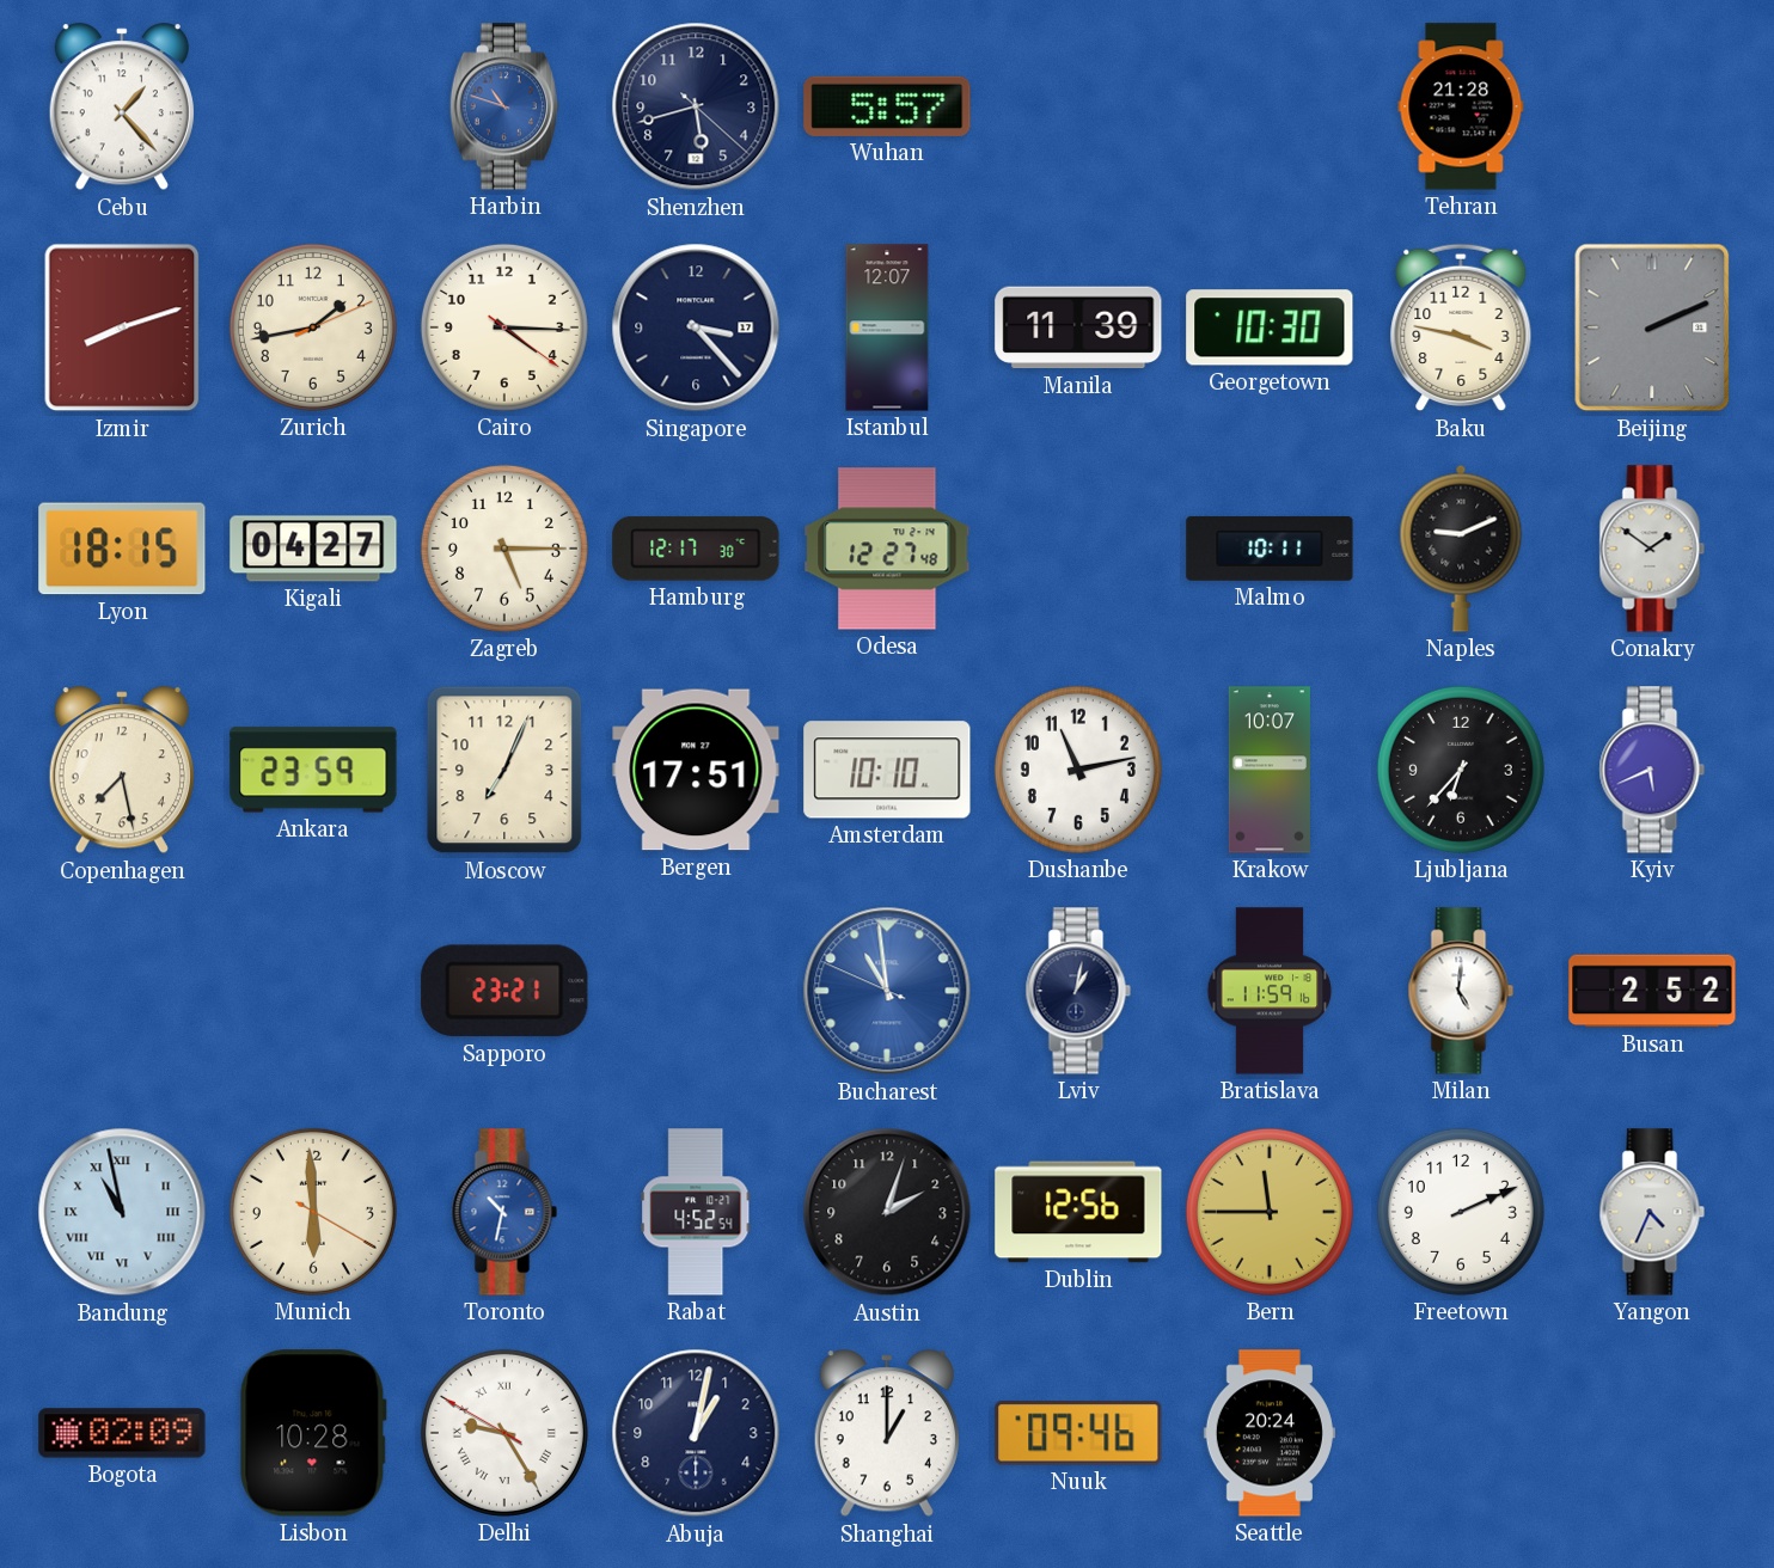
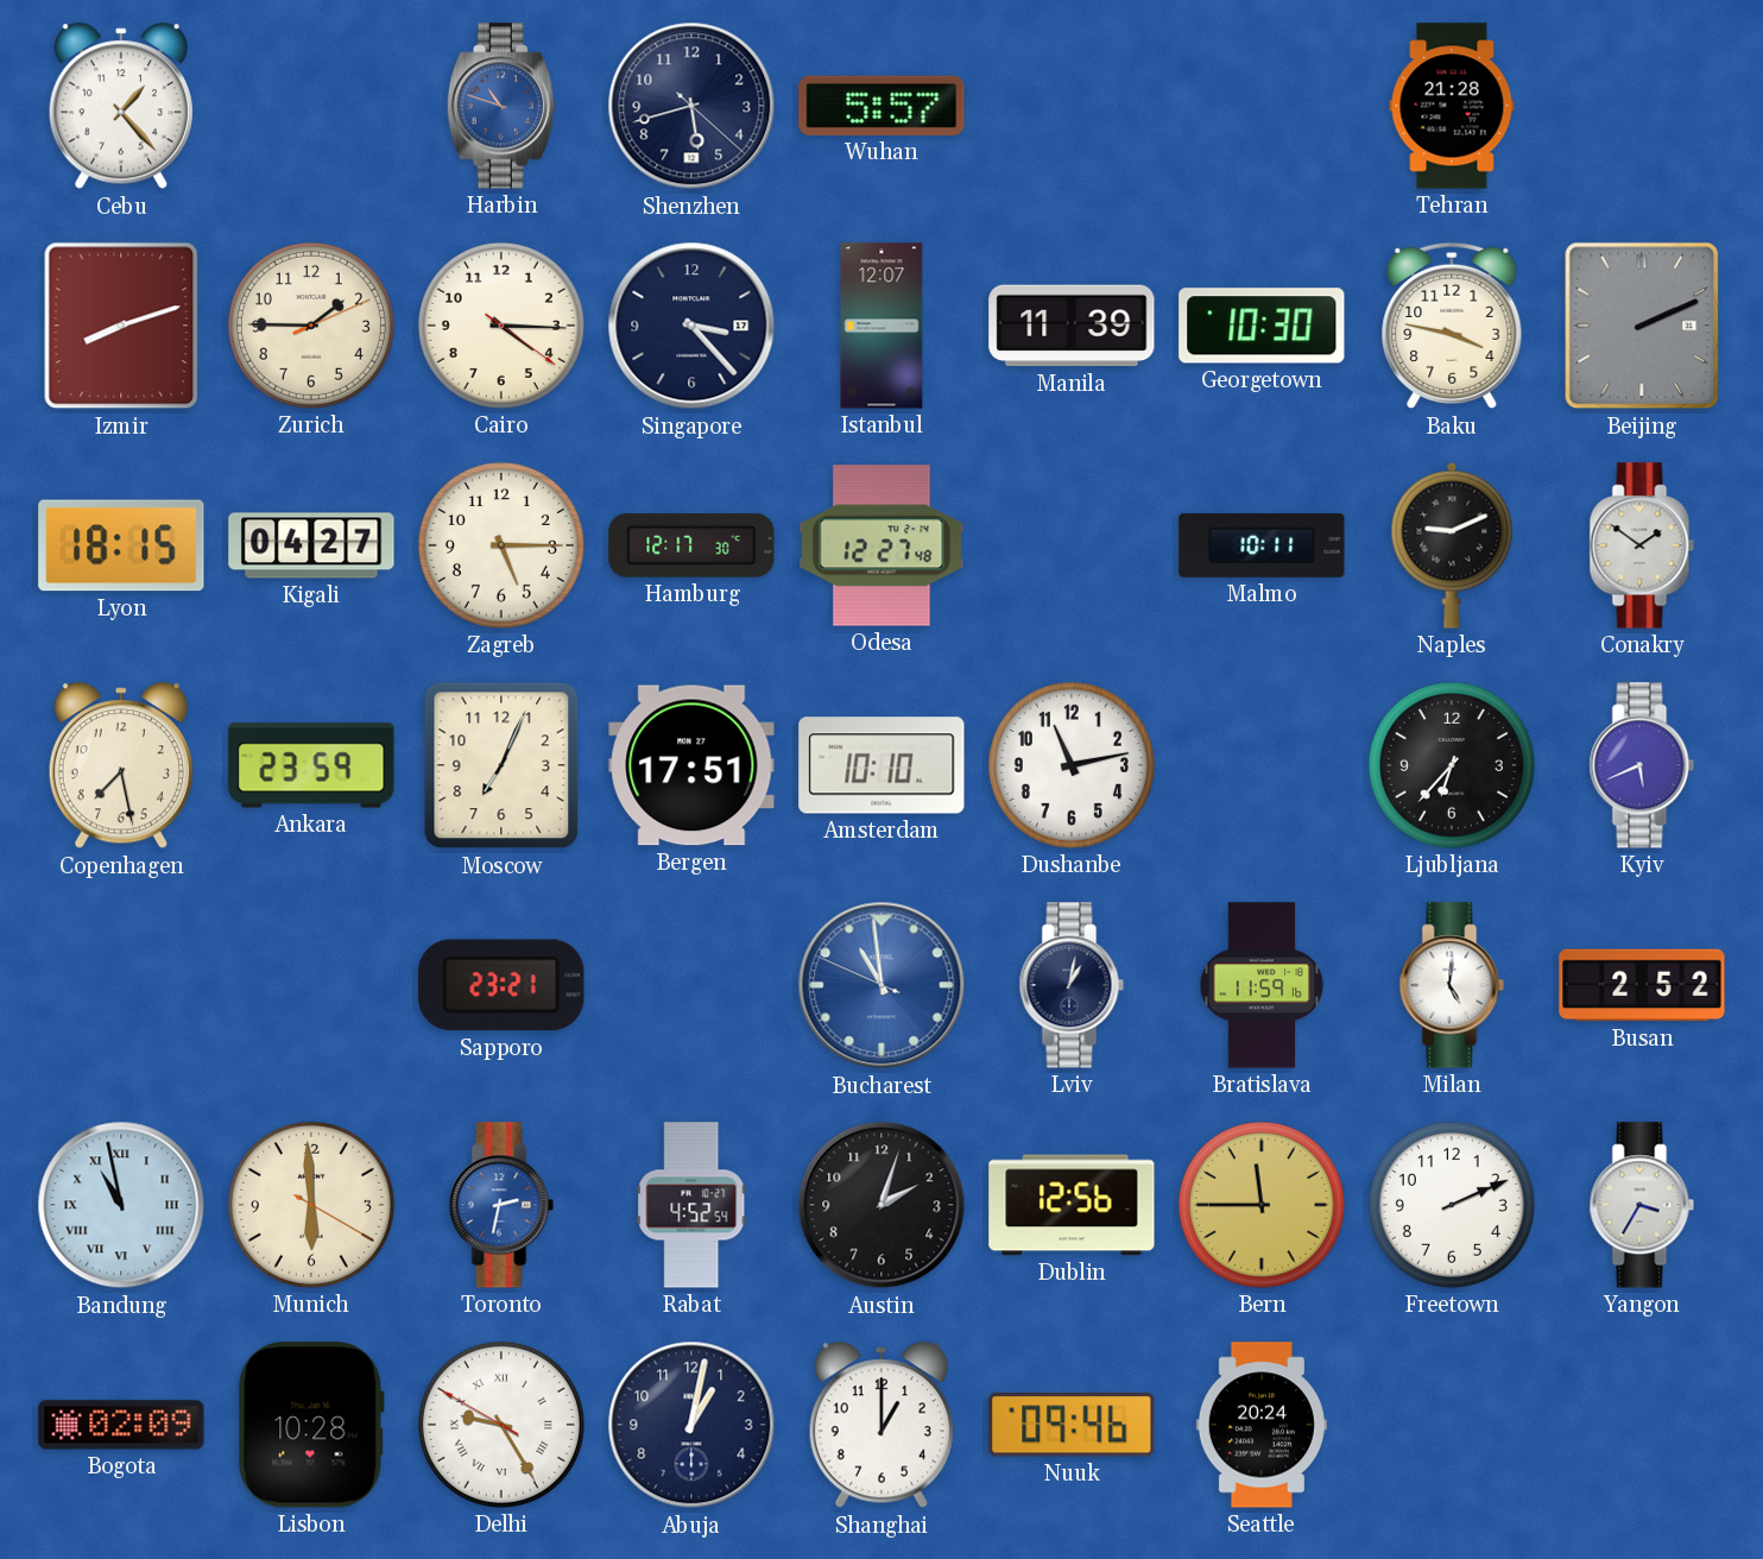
Zurich: 1:43 -> 1:45
Krakow: 10:07 -> none
Toronto: 10:32 -> 2:32
Yangon: 4:34 -> 3:35
